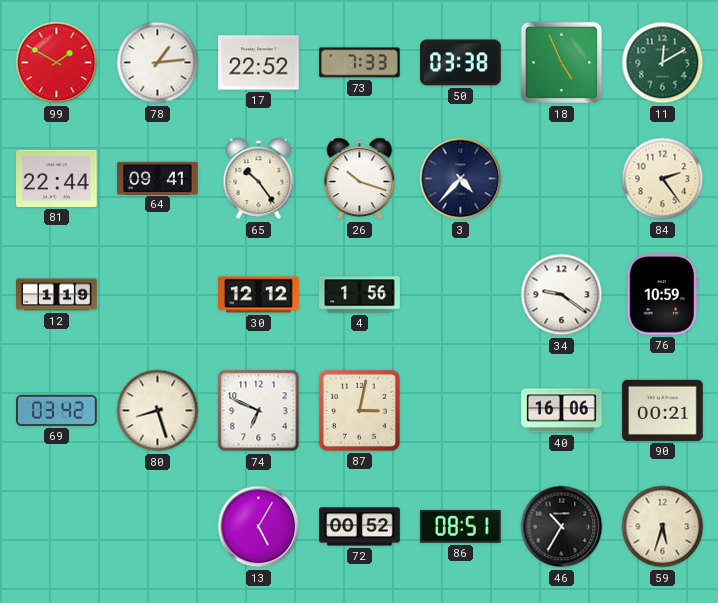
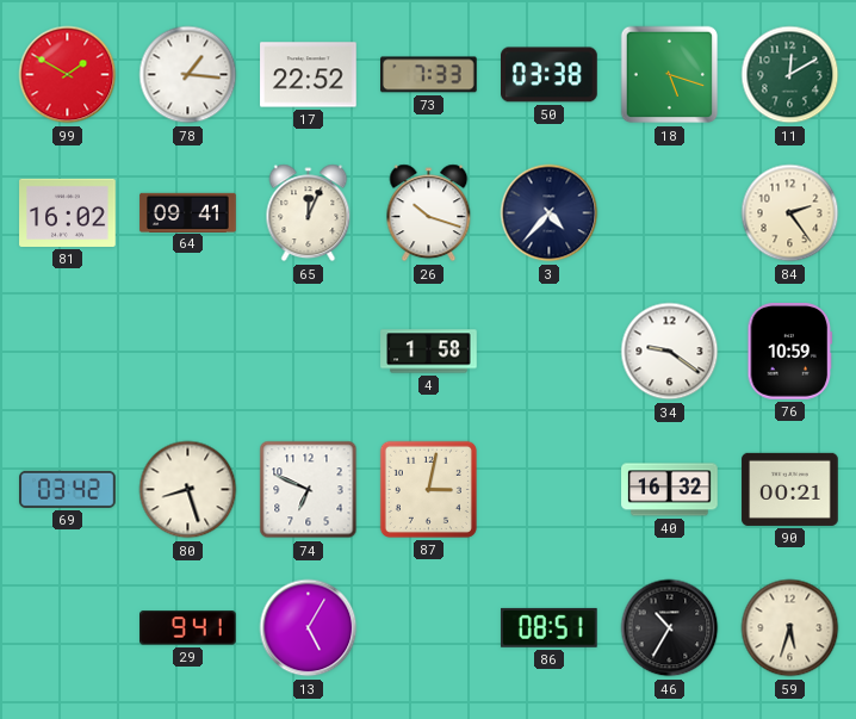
78: 1:14 -> 1:16
18: 4:56 -> 5:18
81: 22:44 -> 16:02
65: 10:24 -> 12:04
12: 1:19 -> none
30: 12:12 -> none
4: 1:56 -> 1:58
40: 16:06 -> 16:32
29: none -> 9:41
72: 00:52 -> none
